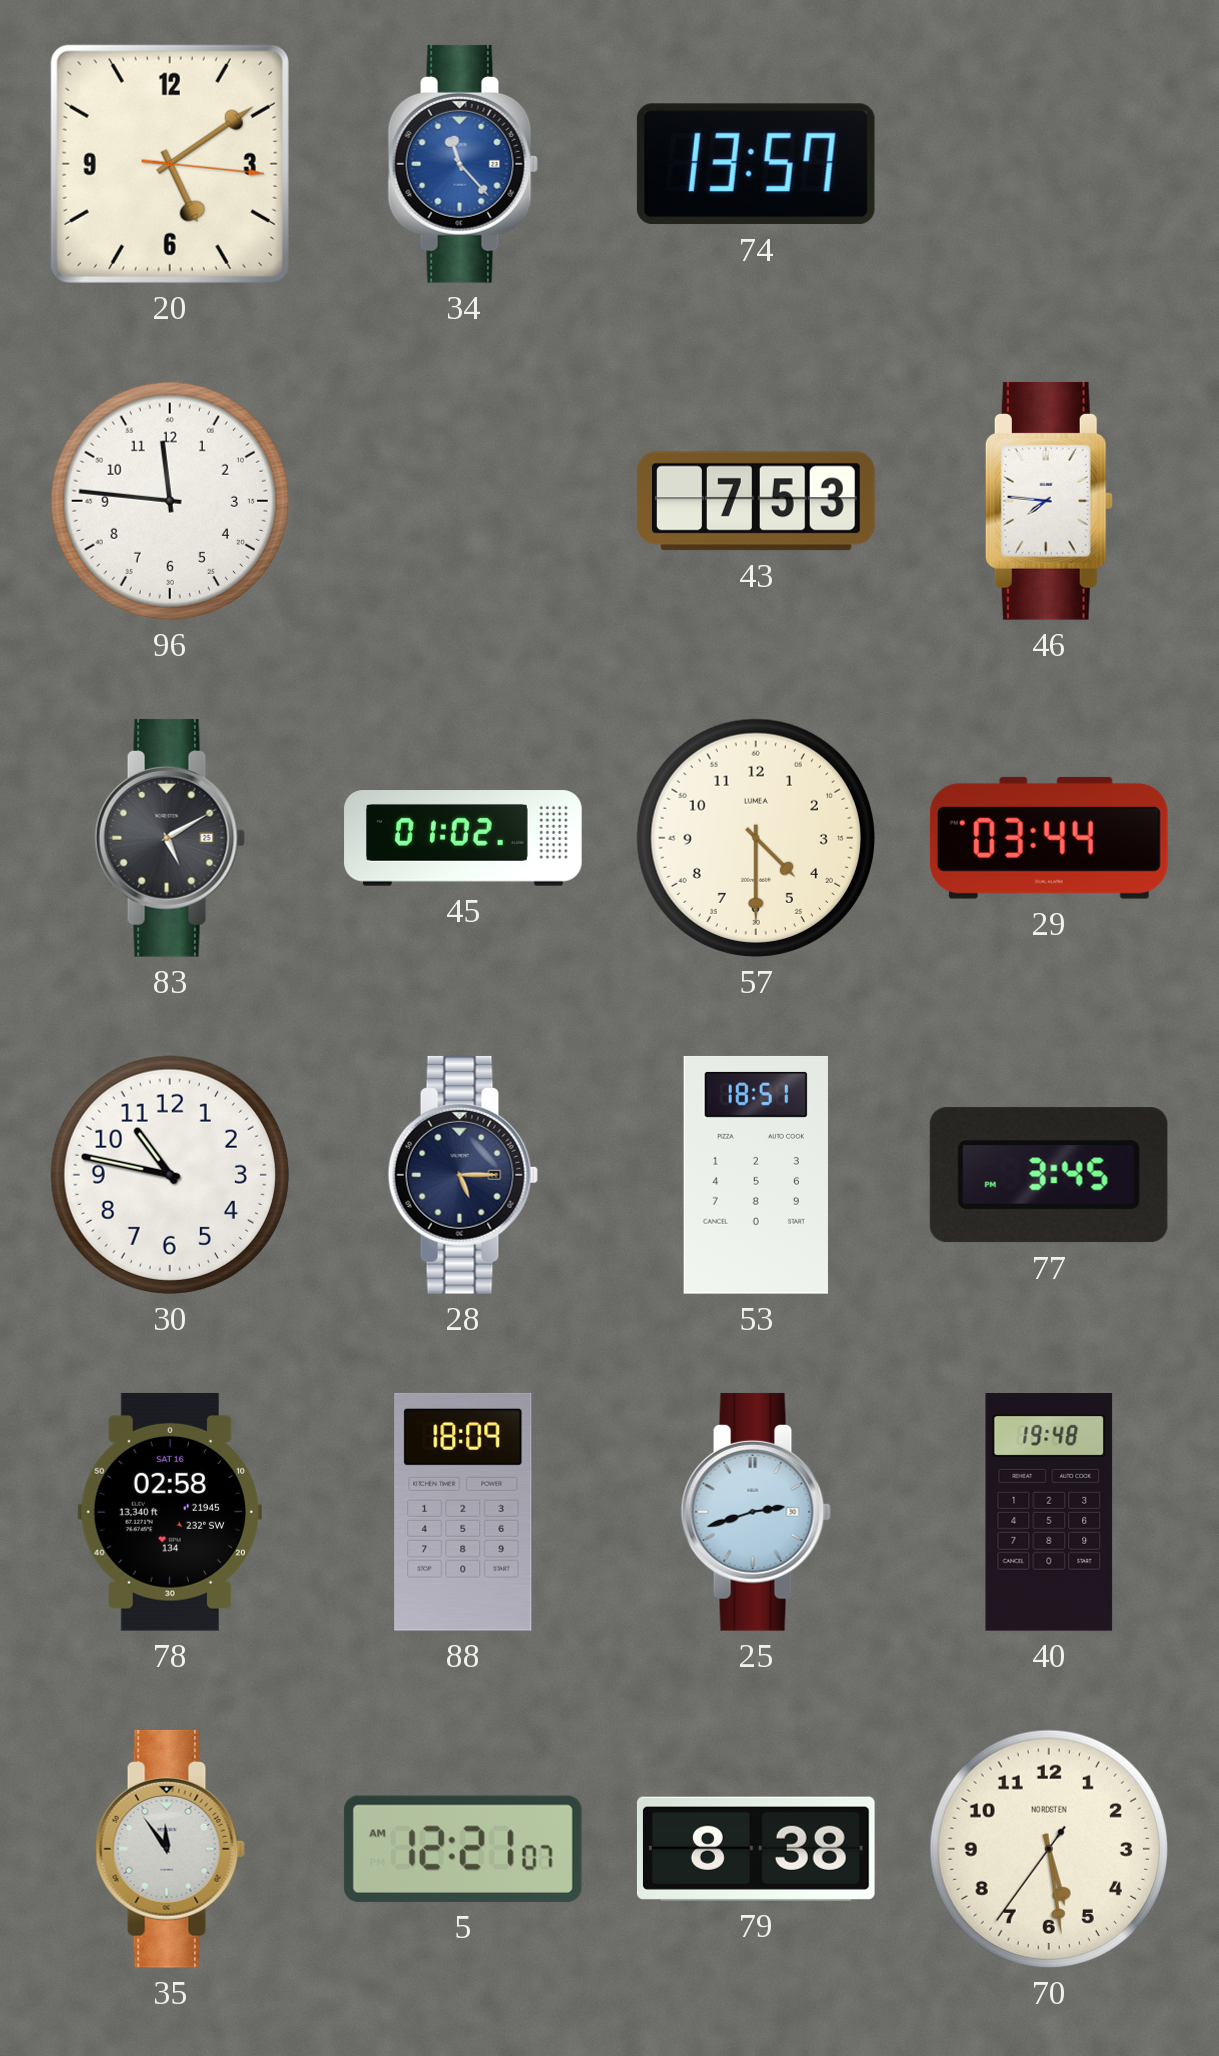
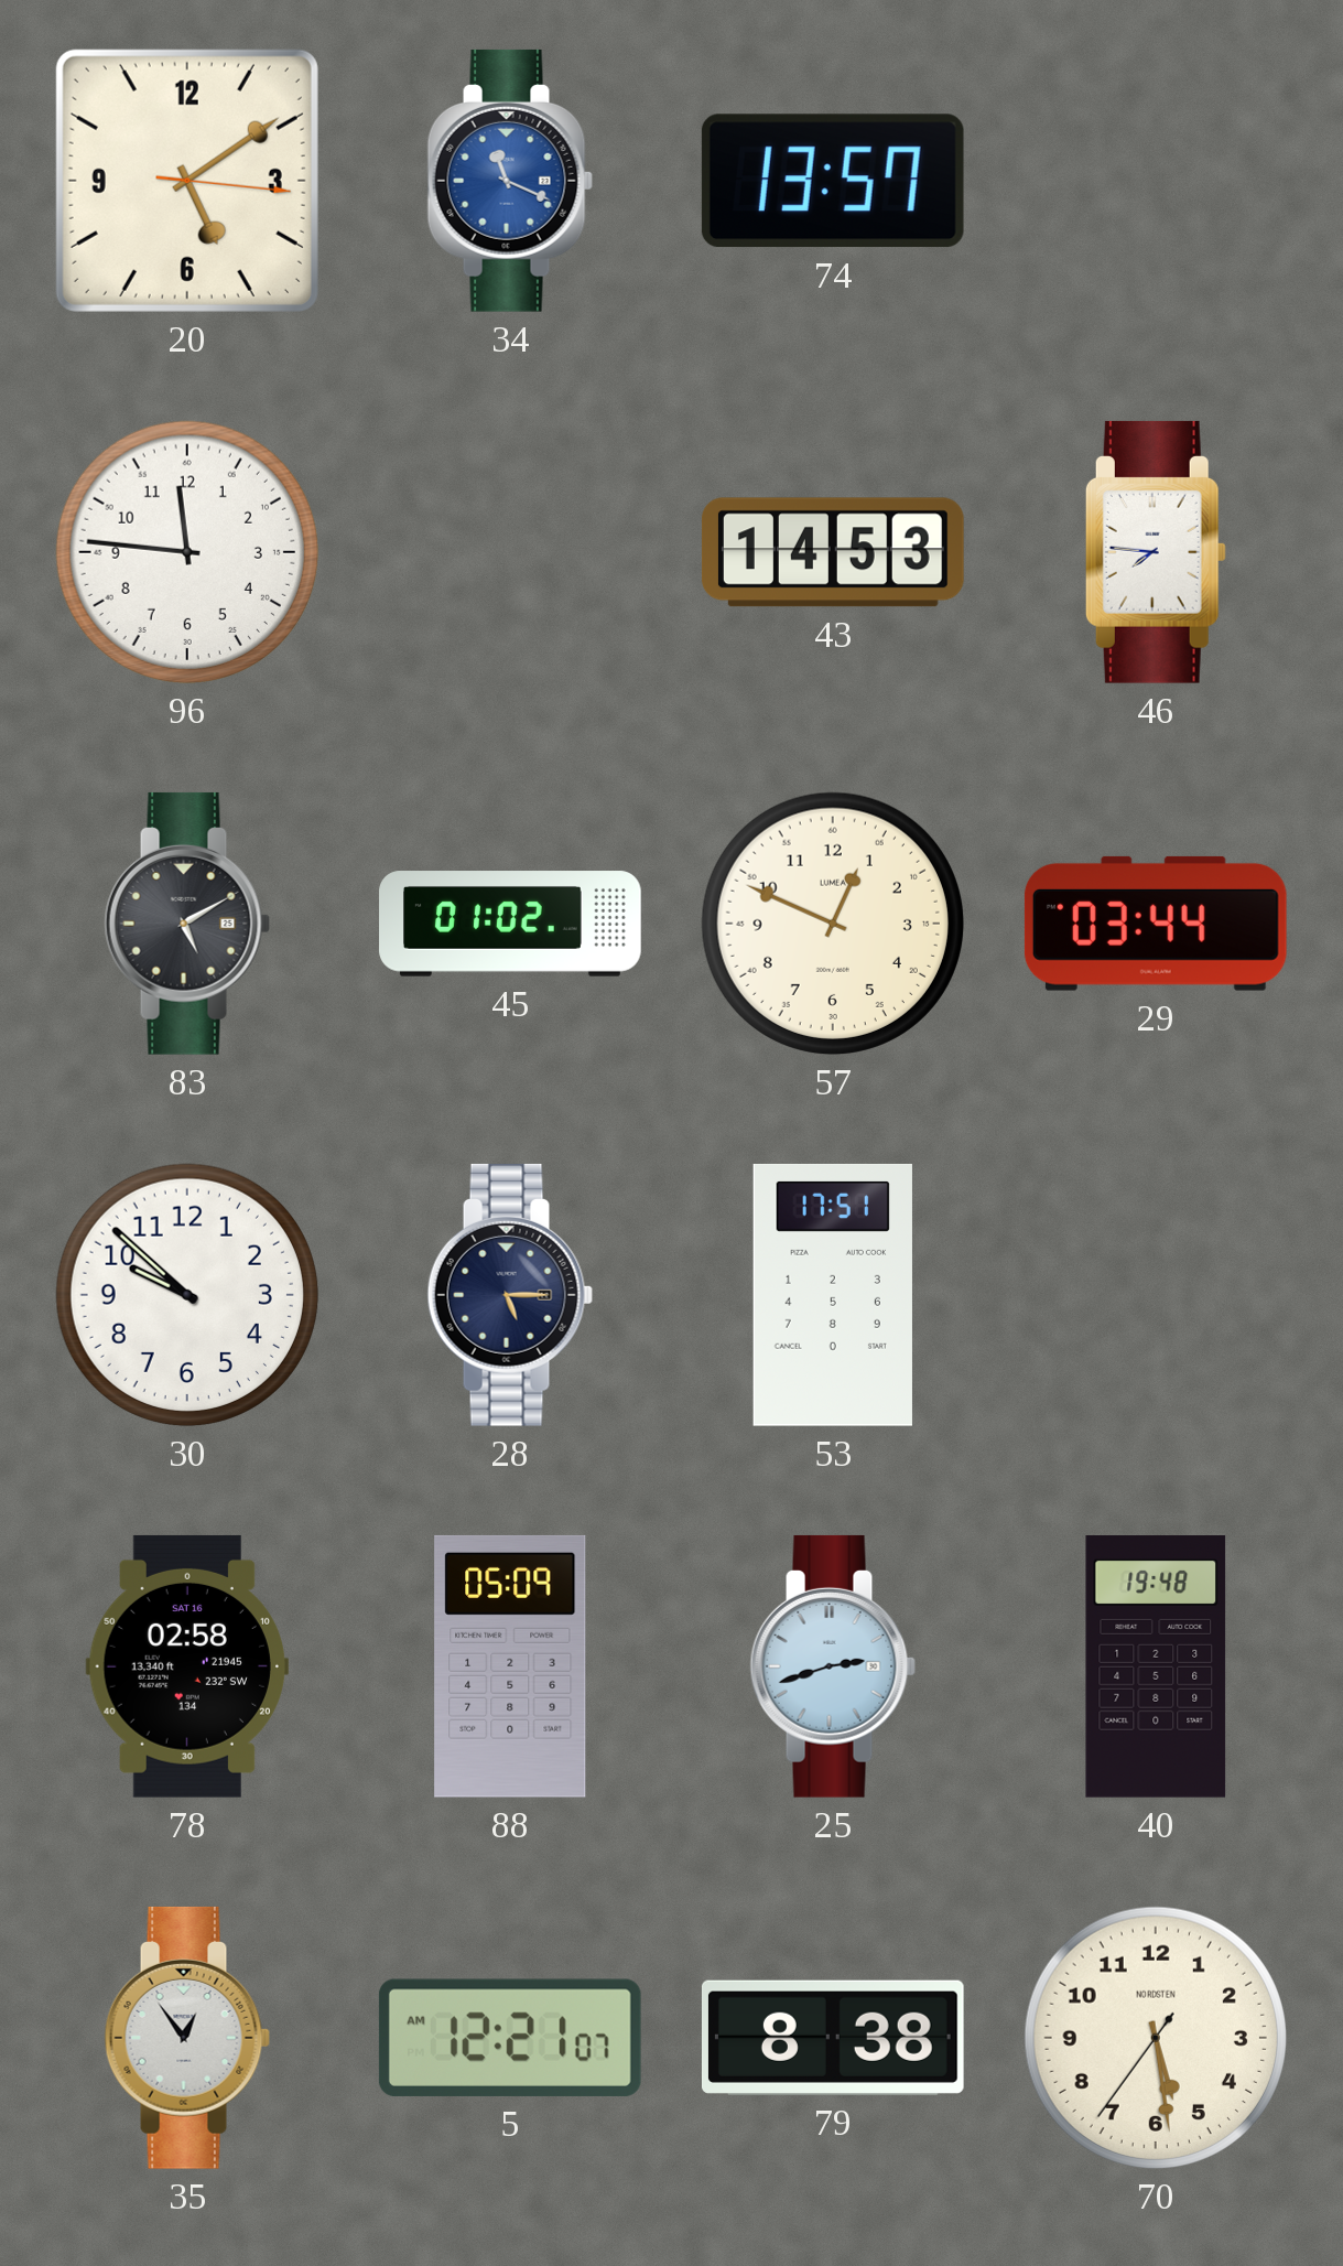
34: 11:23 -> 11:19
43: 7:53 -> 14:53
57: 4:30 -> 12:49
30: 10:47 -> 9:52
53: 18:51 -> 17:51
77: 3:45 -> none
88: 18:09 -> 05:09
35: 11:54 -> 12:54
